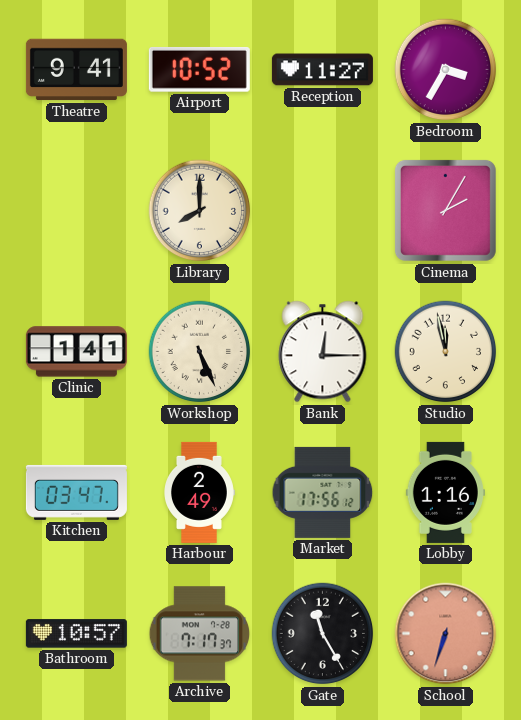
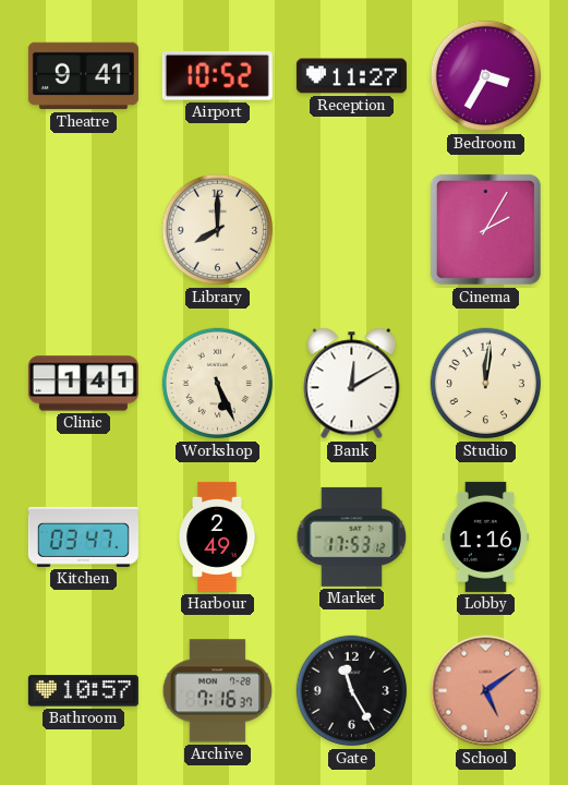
Bank: 12:15 -> 12:10
Studio: 11:58 -> 12:01
Market: 17:56 -> 17:53
Archive: 7:17 -> 7:16
School: 6:33 -> 5:09
